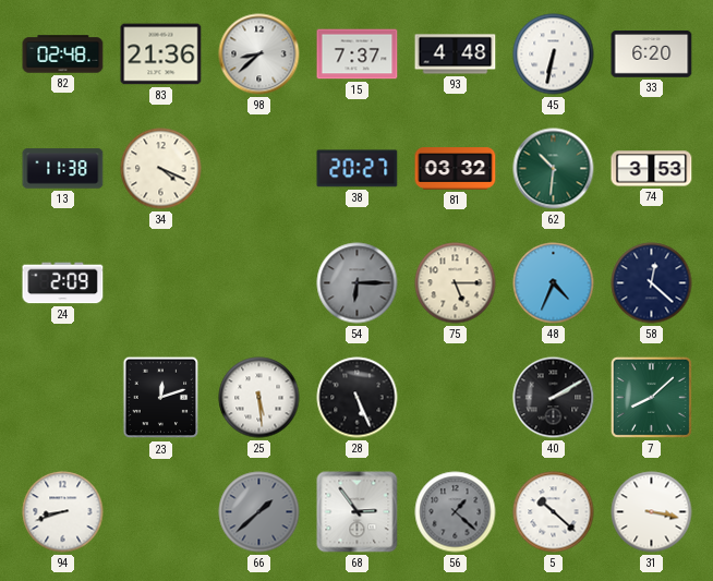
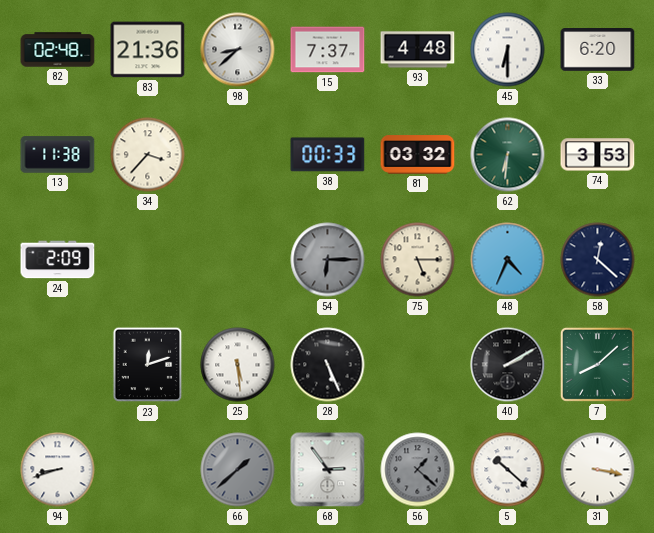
45: 6:32 -> 6:30
34: 4:19 -> 3:37
38: 20:27 -> 00:33
62: 10:31 -> 6:31
